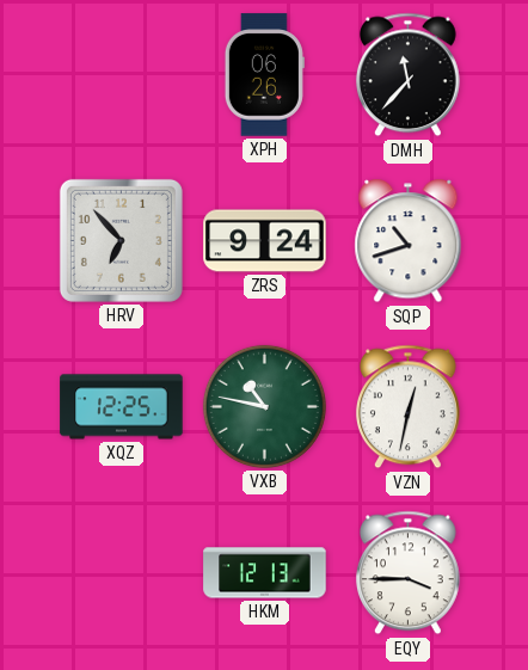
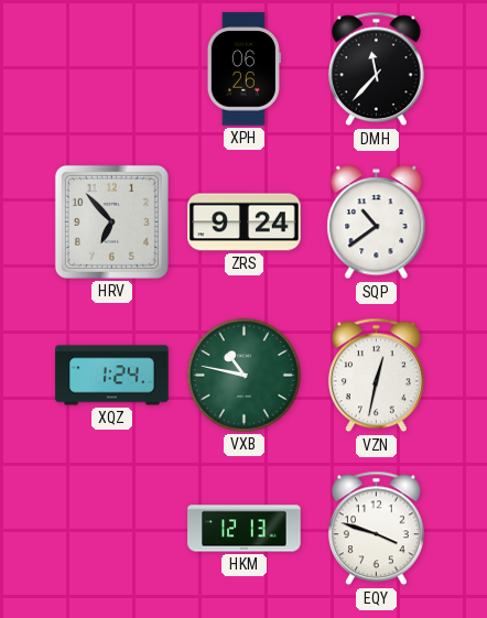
SQP: 10:42 -> 10:39
XQZ: 12:25 -> 1:24
EQY: 3:45 -> 3:48
